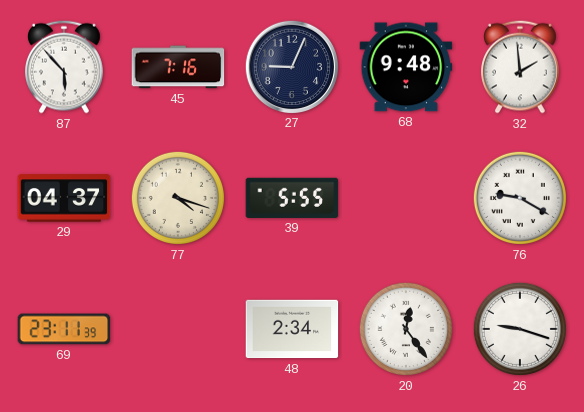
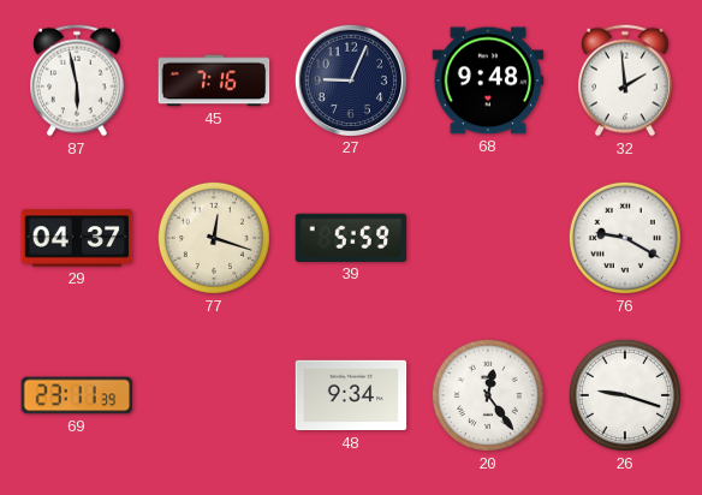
87: 5:53 -> 5:58
77: 4:18 -> 12:18
39: 5:55 -> 5:59
48: 2:34 -> 9:34
